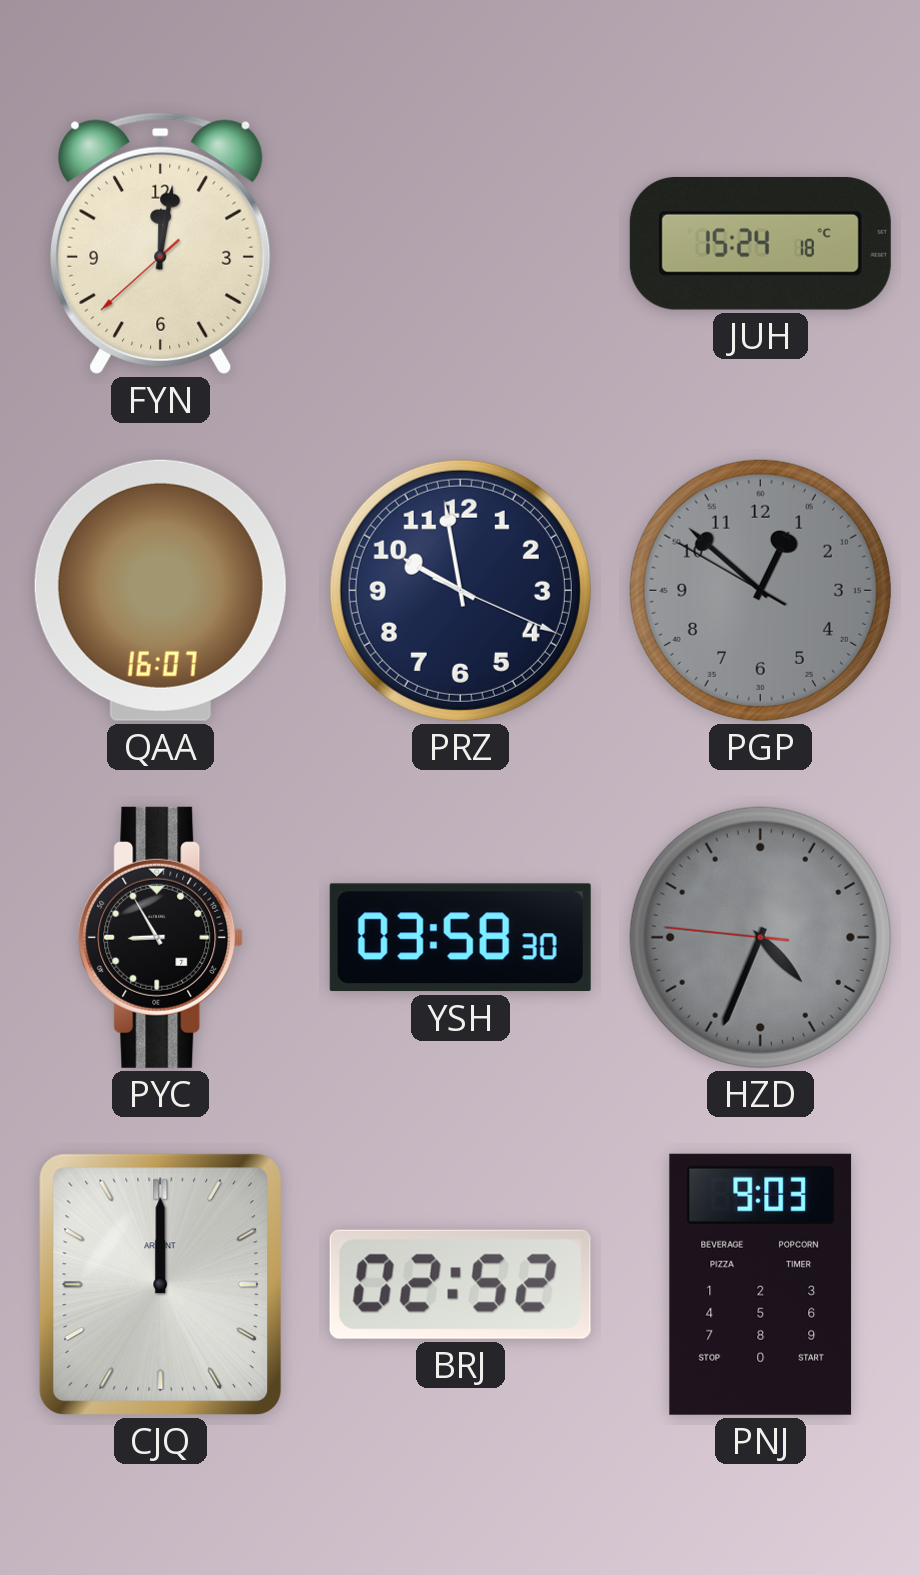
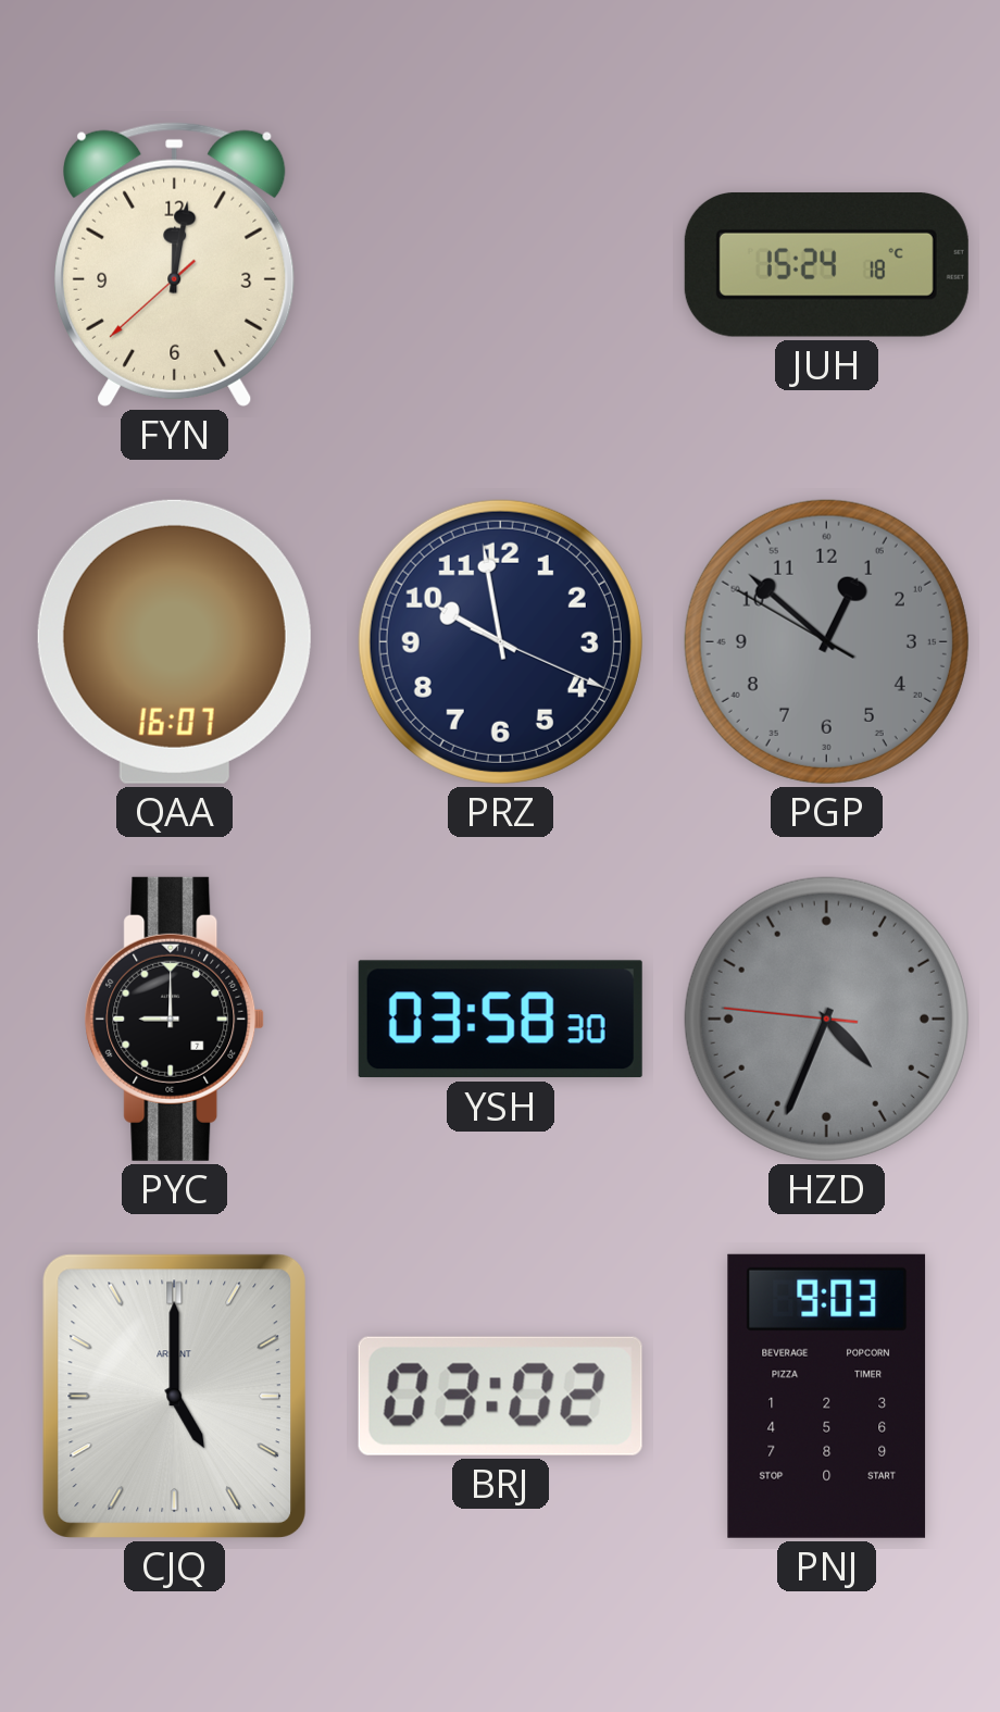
PYC: 8:55 -> 9:00
CJQ: 12:00 -> 5:00
BRJ: 02:52 -> 03:02
